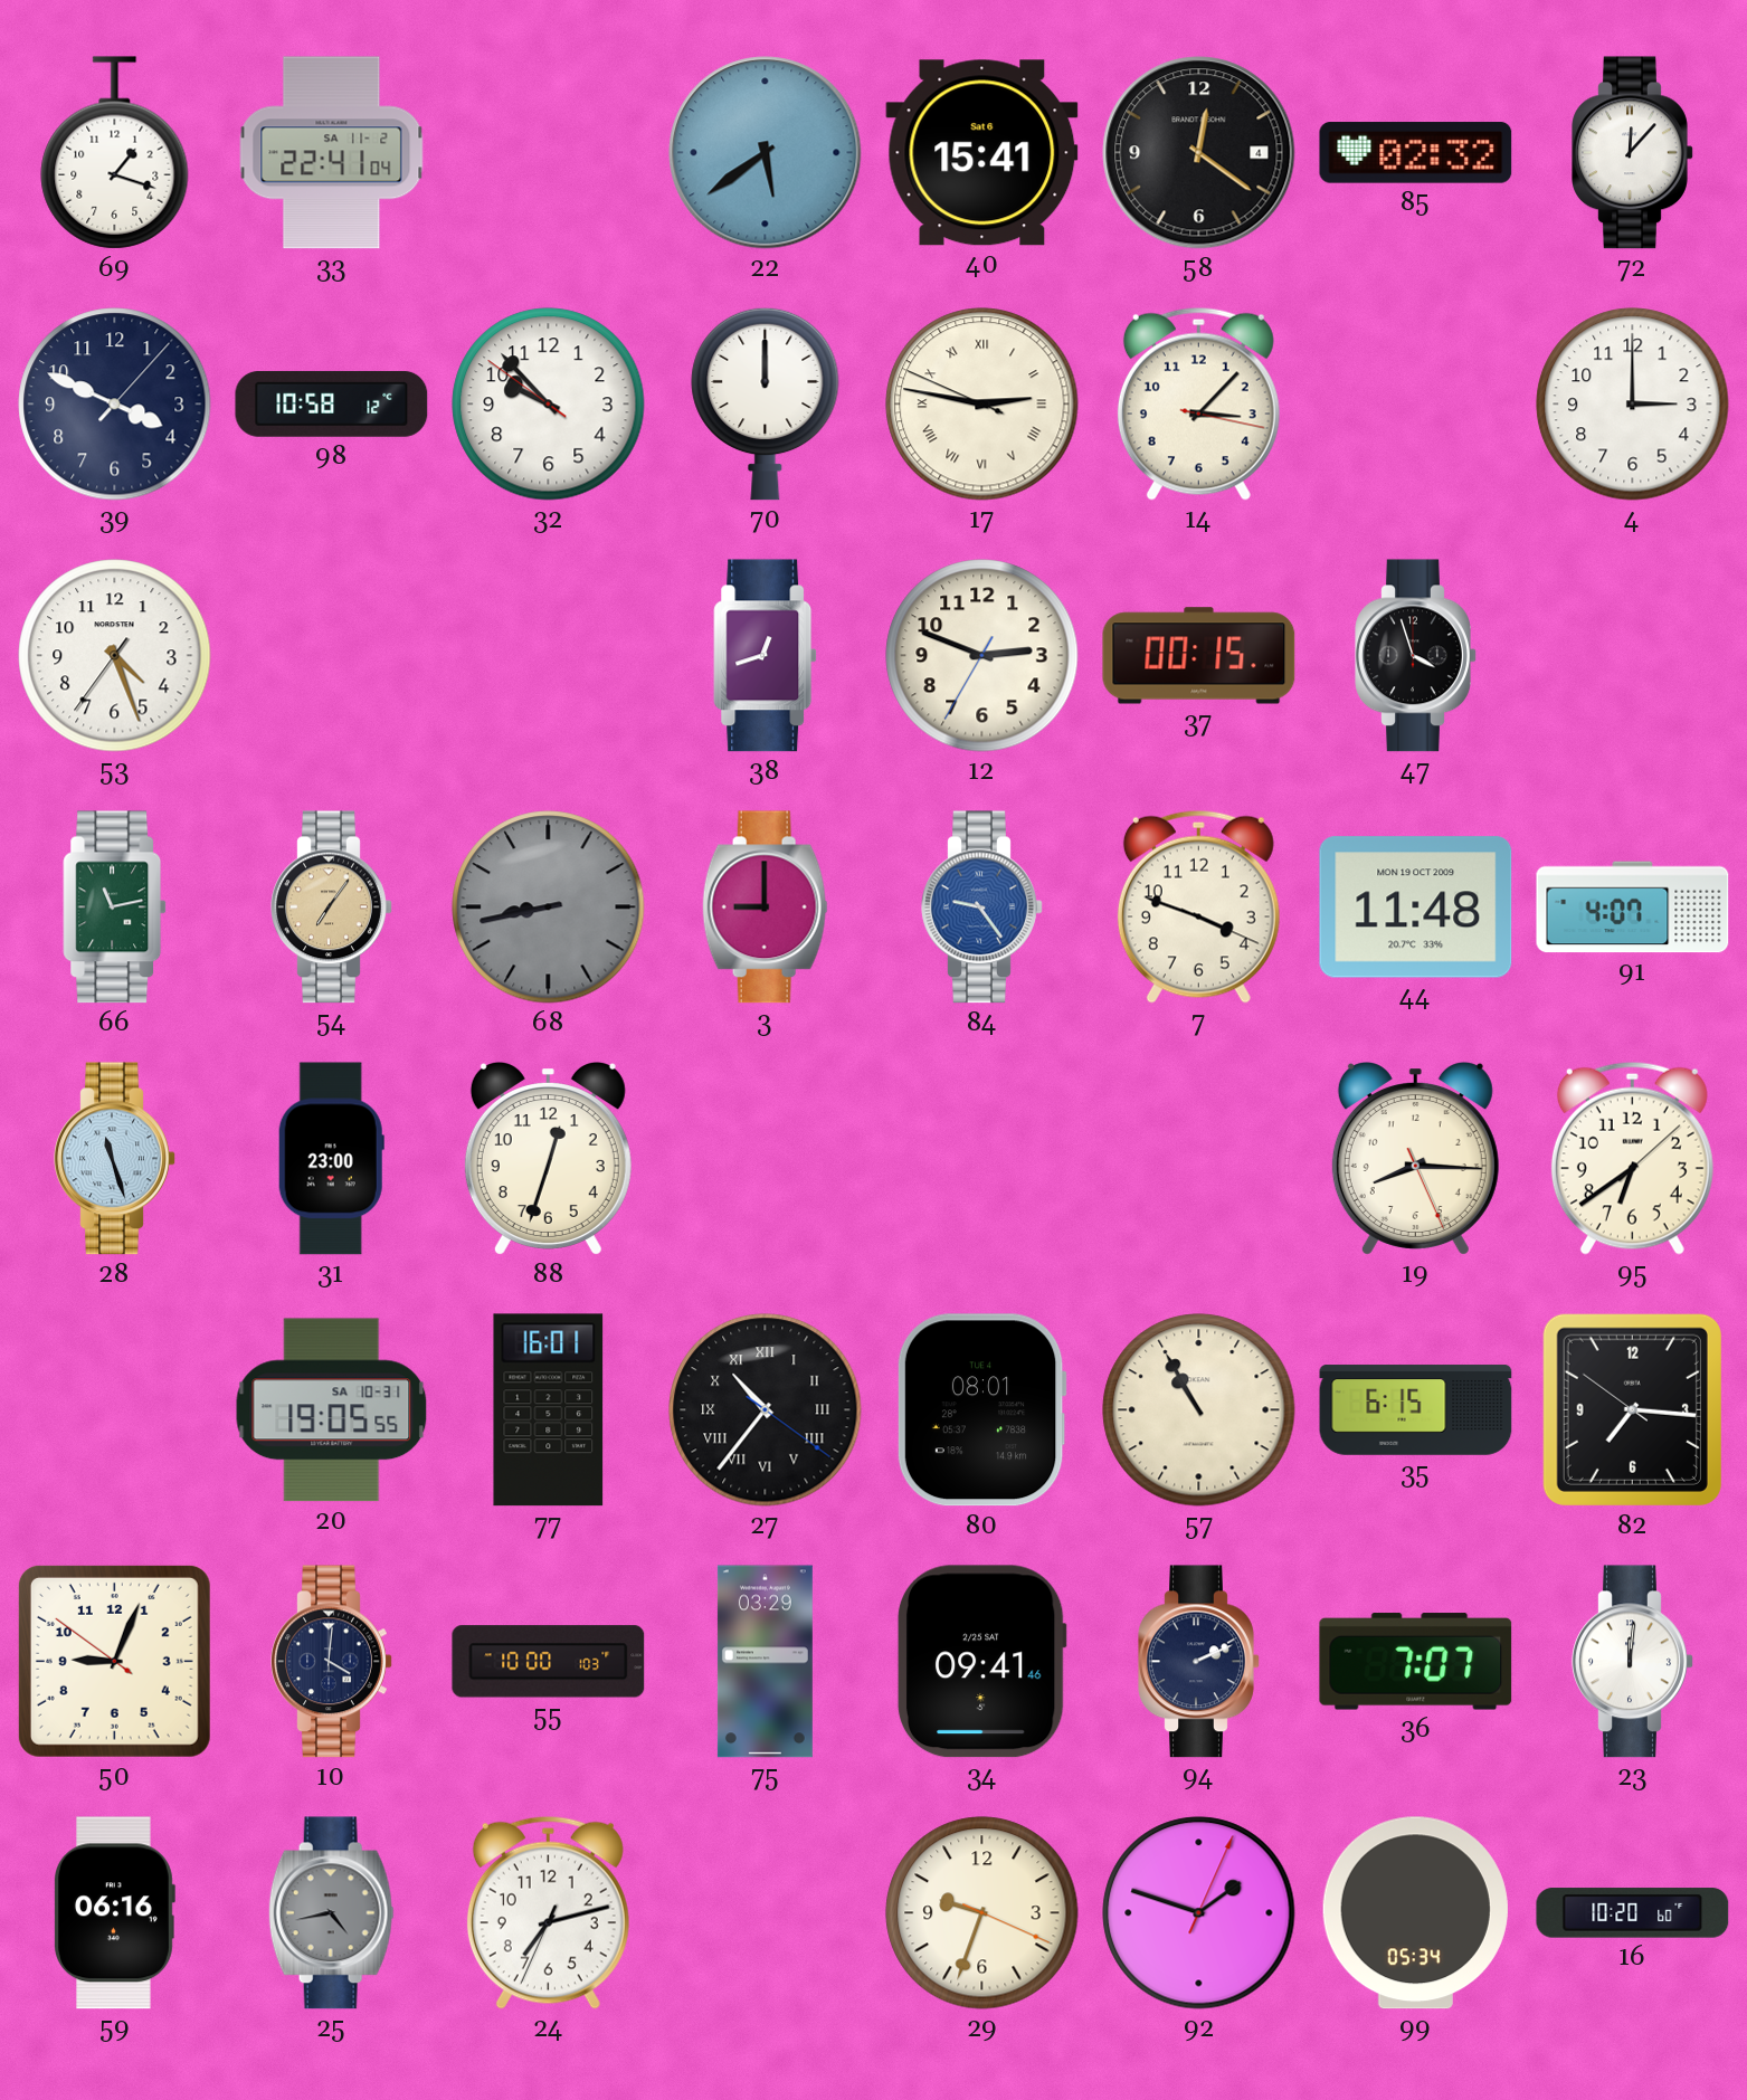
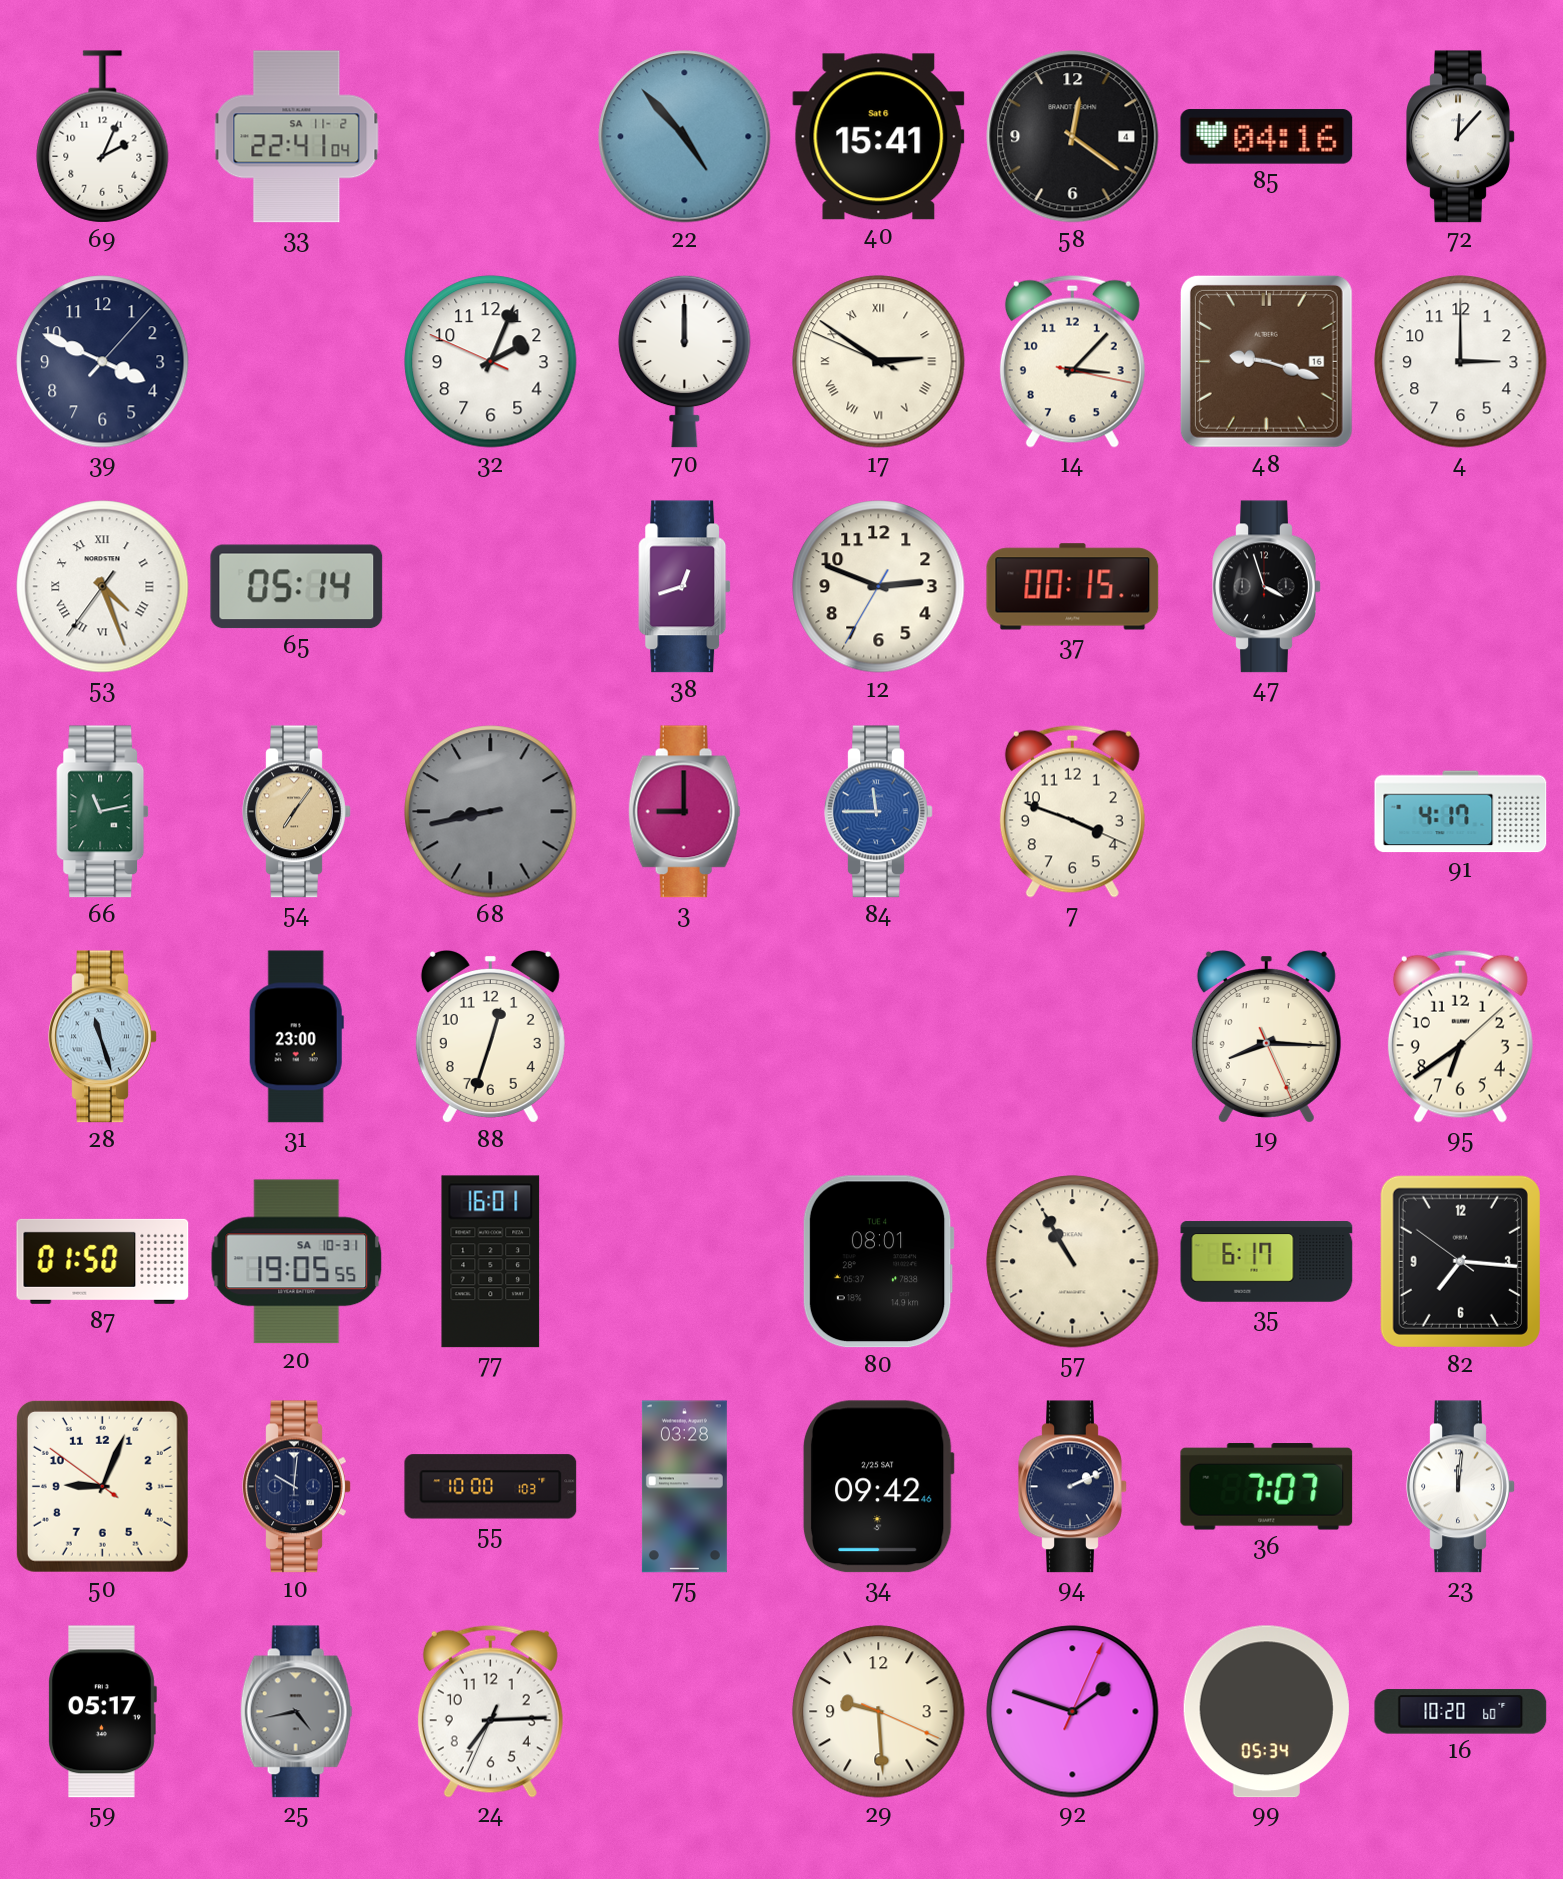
69: 1:18 -> 2:04
22: 5:39 -> 4:53
85: 02:32 -> 04:16
98: 10:58 -> none
32: 9:52 -> 2:03
17: 2:46 -> 2:50
48: none -> 9:18
53 numerals: Arabic -> Roman
65: none -> 05:14
84: 9:24 -> 11:45
44: 11:48 -> none
91: 4:07 -> 4:17
87: none -> 01:50
27: 10:36 -> none
35: 6:15 -> 6:17
10: 4:01 -> 10:01
75: 03:29 -> 03:28
34: 09:41 -> 09:42
59: 06:16 -> 05:17
24: 7:12 -> 7:14
29: 9:33 -> 9:29
